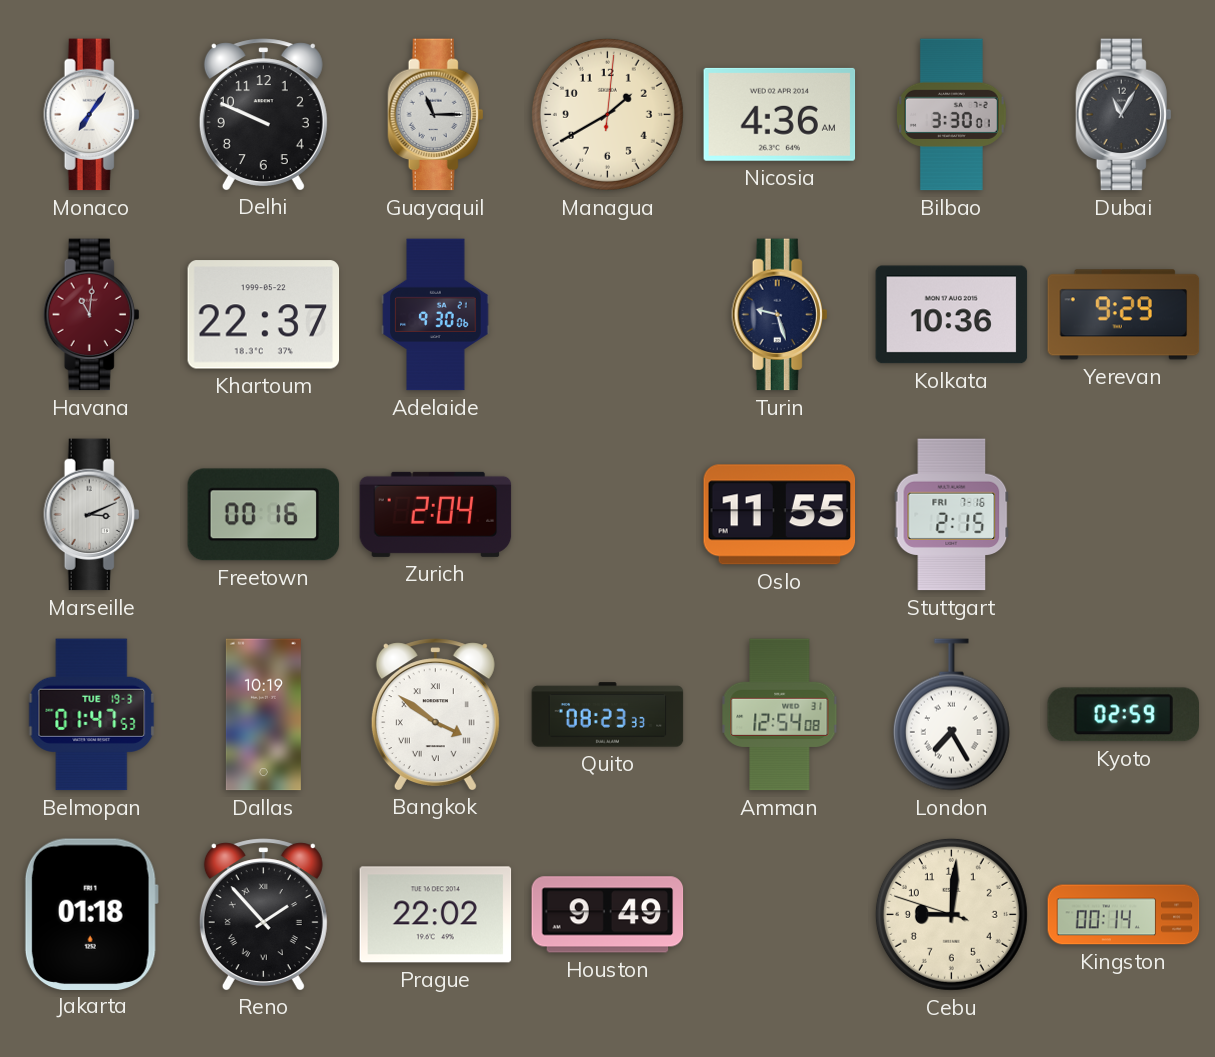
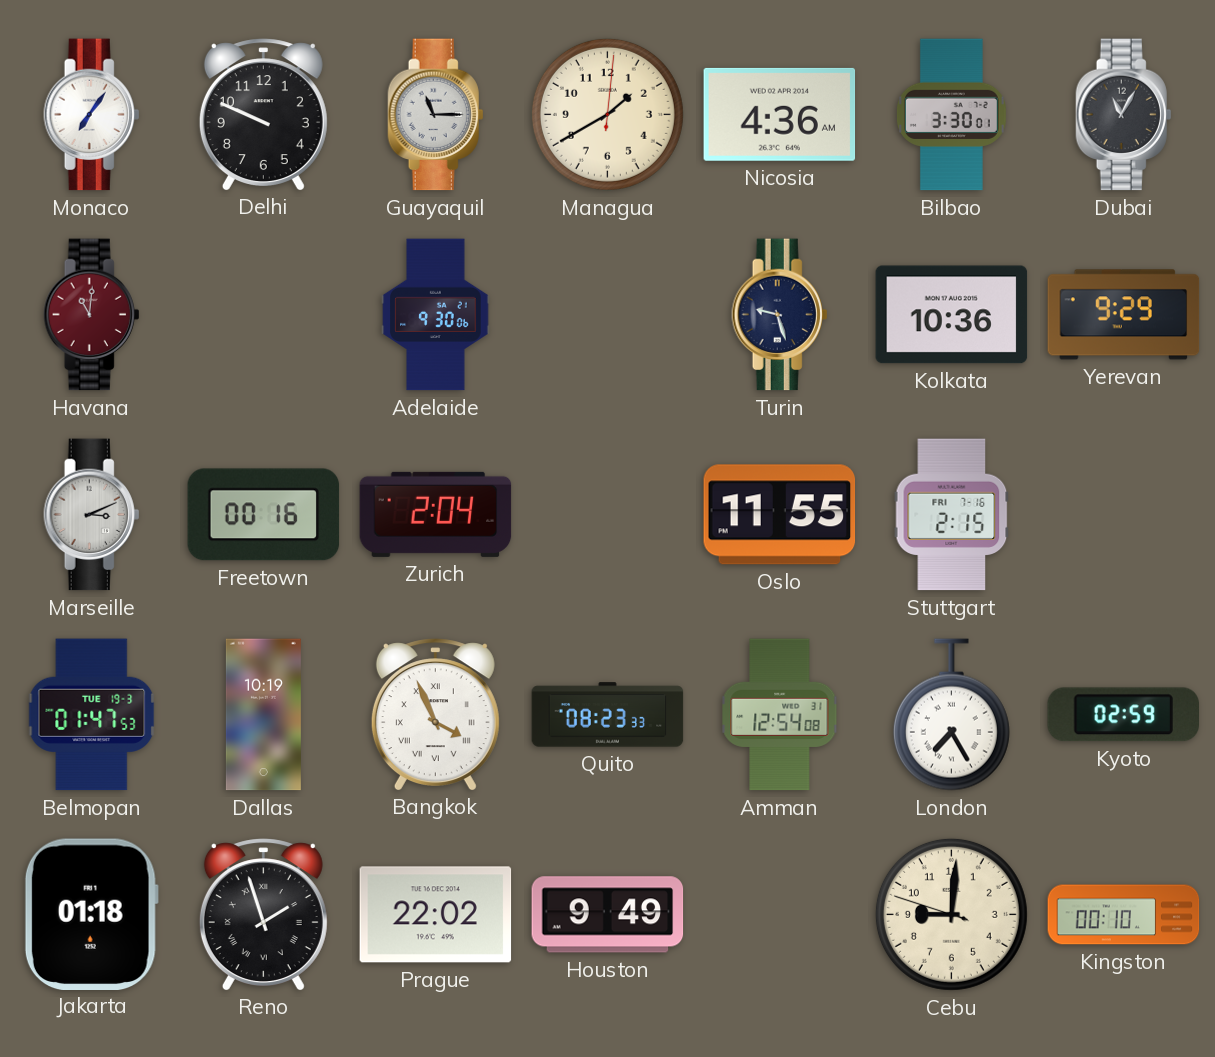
Khartoum: 22:37 -> none
Bangkok: 3:51 -> 3:56
Reno: 1:53 -> 1:57
Kingston: 00:14 -> 00:10
